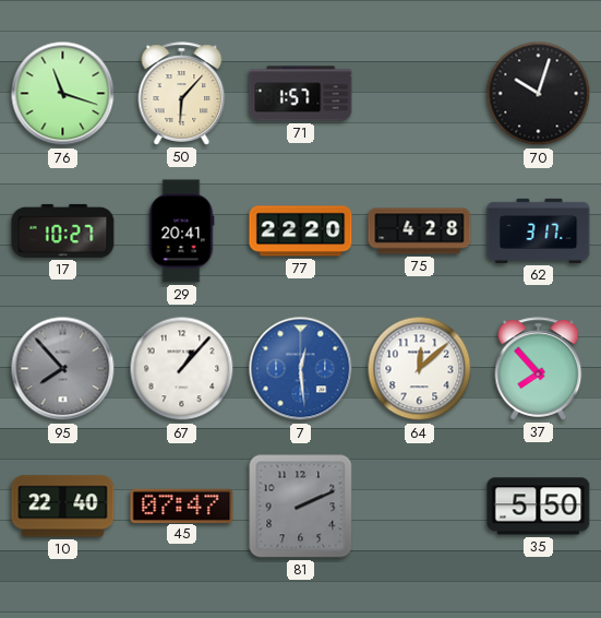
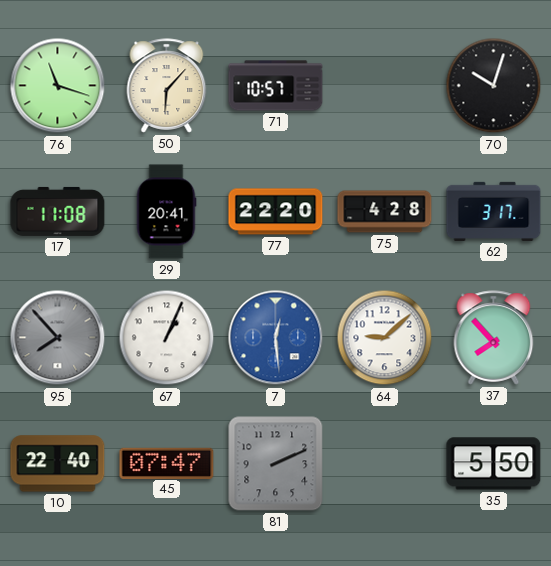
71: 1:57 -> 10:57
17: 10:27 -> 11:08
67: 1:07 -> 1:04
64: 12:08 -> 9:08
